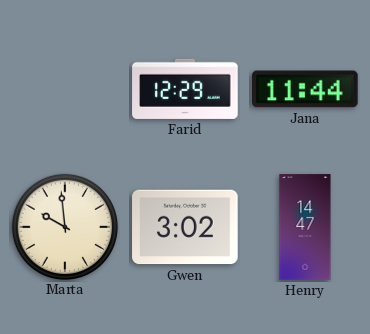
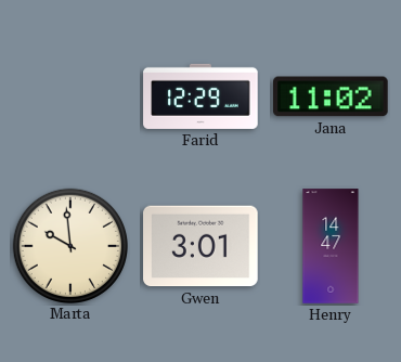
Jana: 11:44 -> 11:02
Gwen: 3:02 -> 3:01
